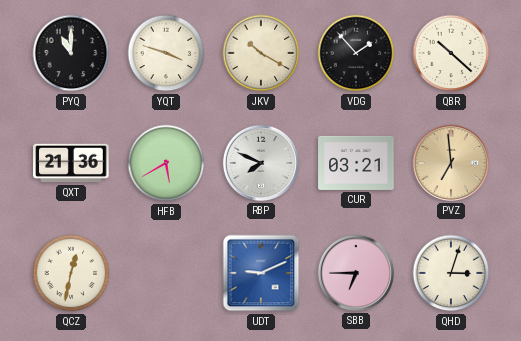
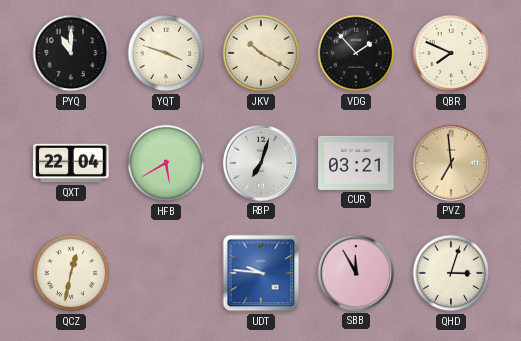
QBR: 10:22 -> 7:49
QXT: 21:36 -> 22:04
RBP: 7:49 -> 7:03
UDT: 9:11 -> 9:46
SBB: 6:45 -> 11:55
